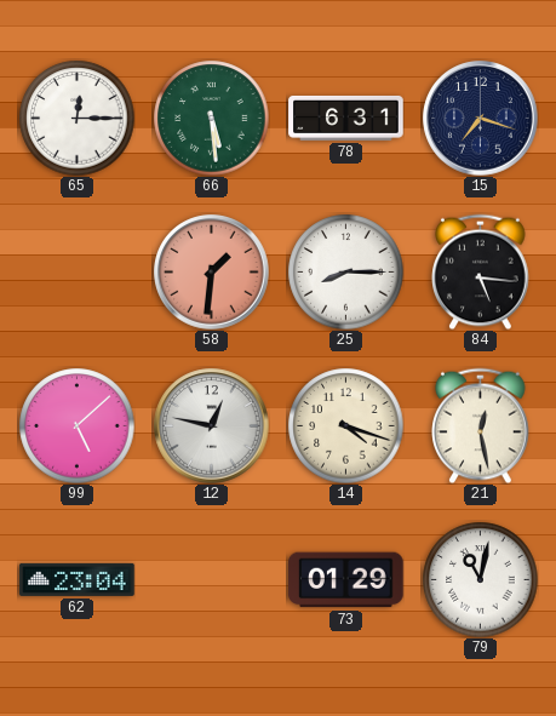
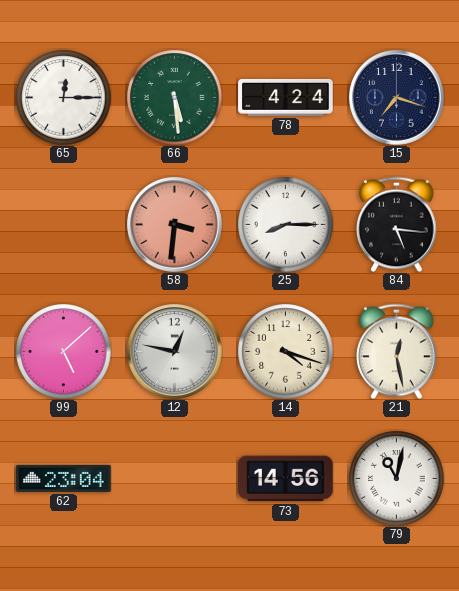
78: 6:31 -> 4:24
58: 1:31 -> 3:31
73: 01:29 -> 14:56
